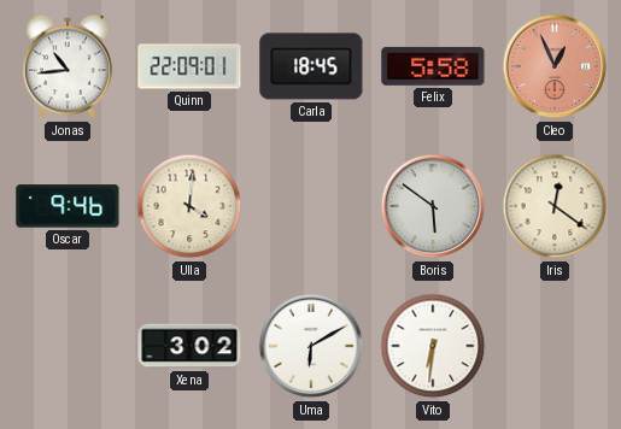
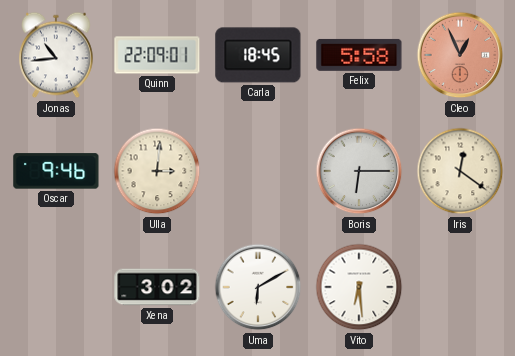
Ulla: 4:01 -> 3:01
Boris: 5:51 -> 6:15
Vito: 6:31 -> 6:29
